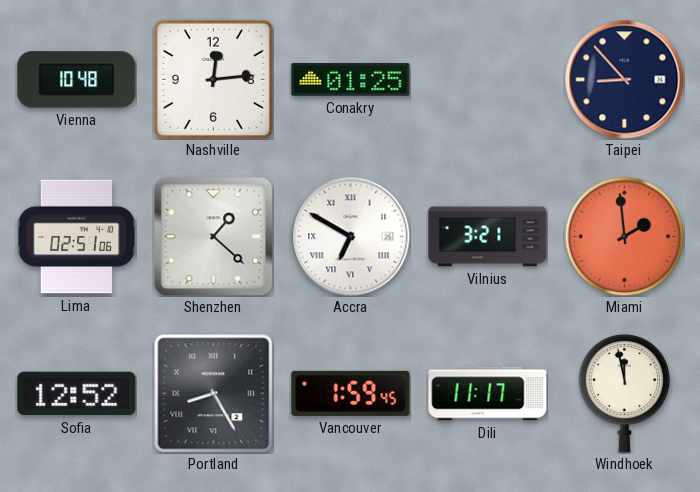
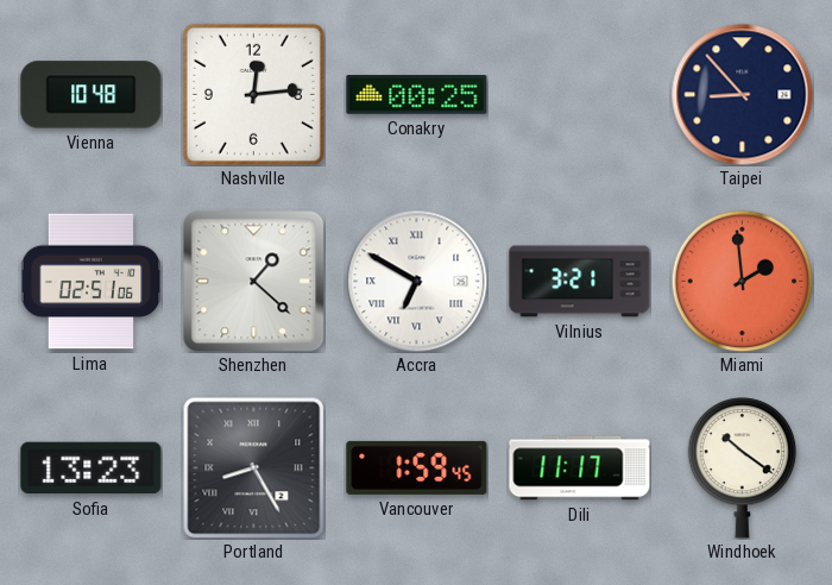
Conakry: 01:25 -> 00:25
Sofia: 12:52 -> 13:23
Windhoek: 11:58 -> 10:21
